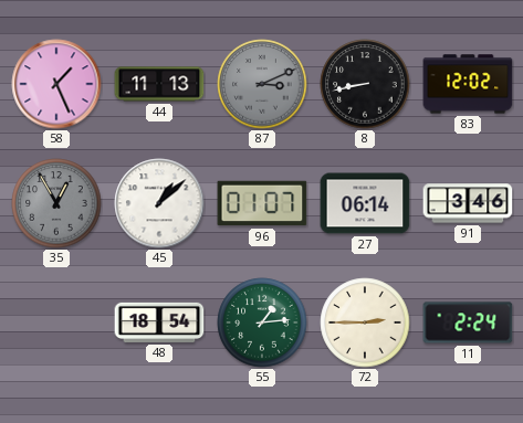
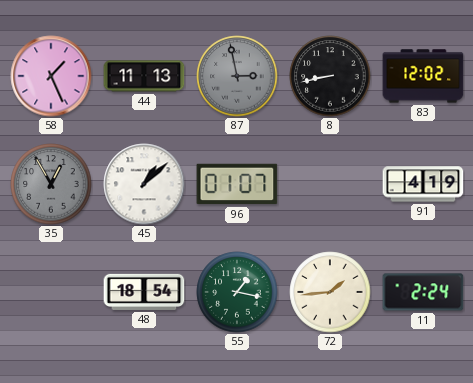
87: 3:11 -> 2:58
27: 06:14 -> none
91: 3:46 -> 4:19
55: 1:14 -> 1:17
72: 2:45 -> 1:44
